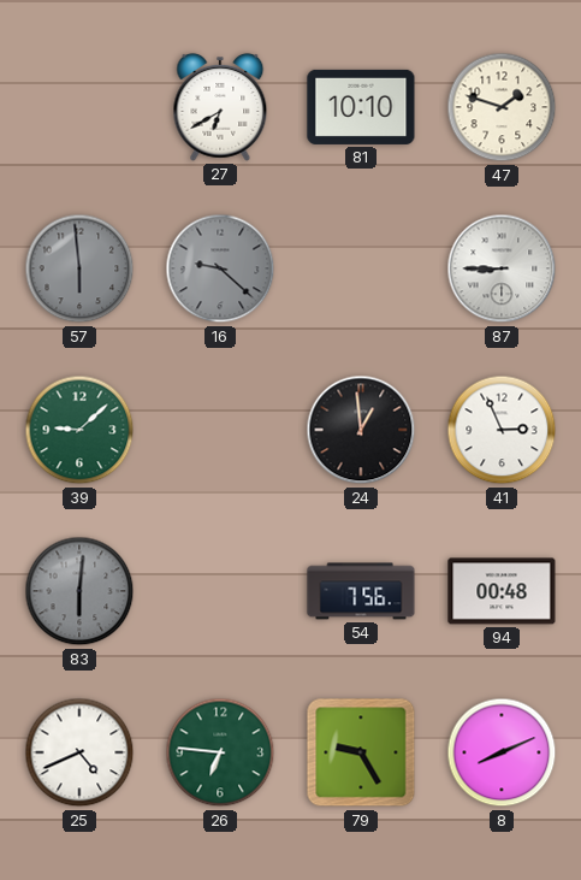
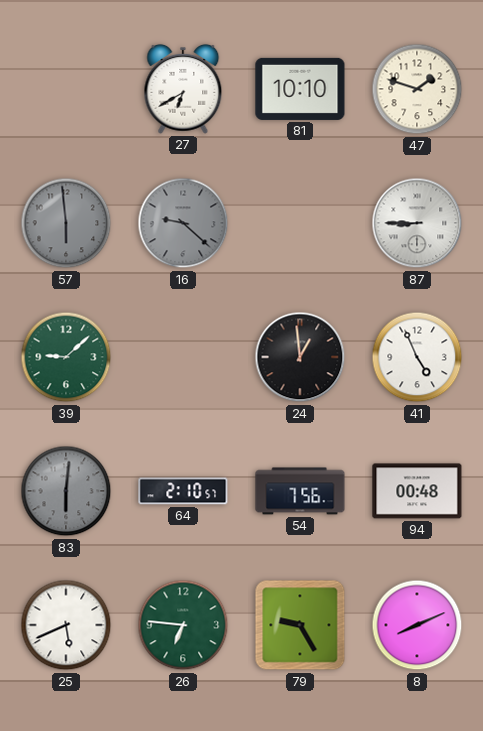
41: 2:56 -> 4:56
64: none -> 2:10
25: 4:41 -> 5:41
